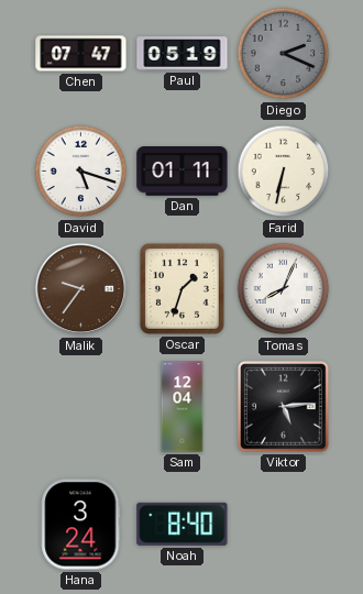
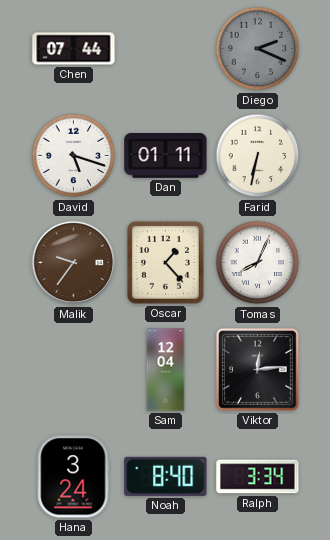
Chen: 07:47 -> 07:44
Paul: 05:19 -> none
Oscar: 1:33 -> 1:23
Viktor: 5:14 -> 12:14
Ralph: none -> 3:34
